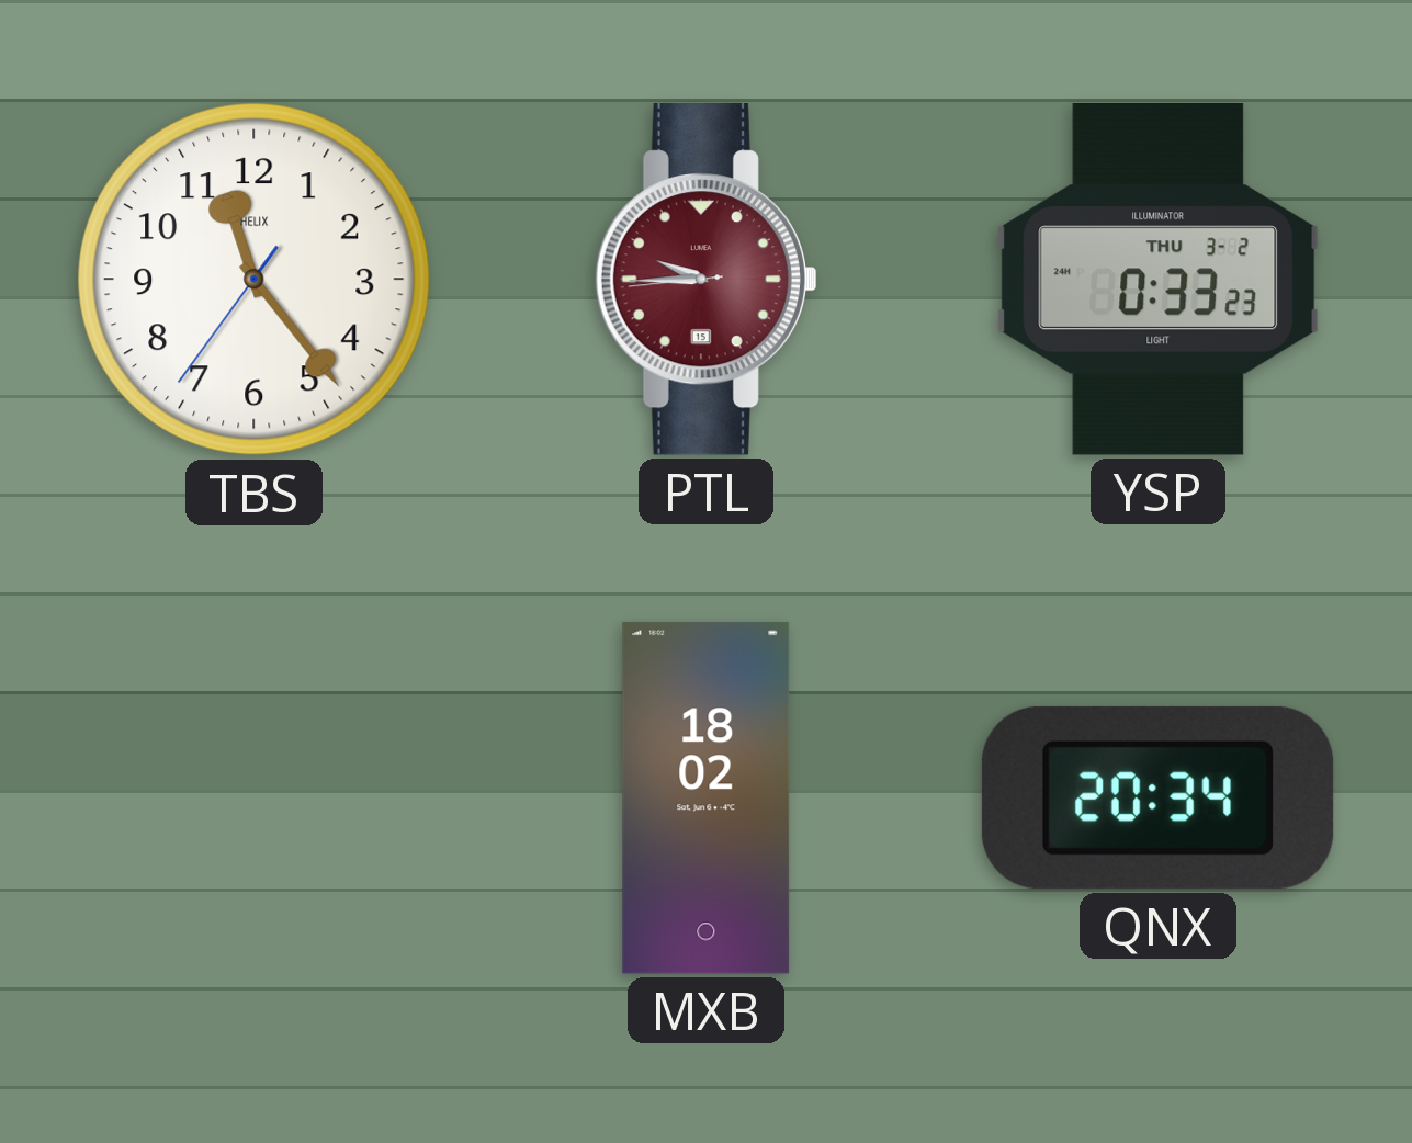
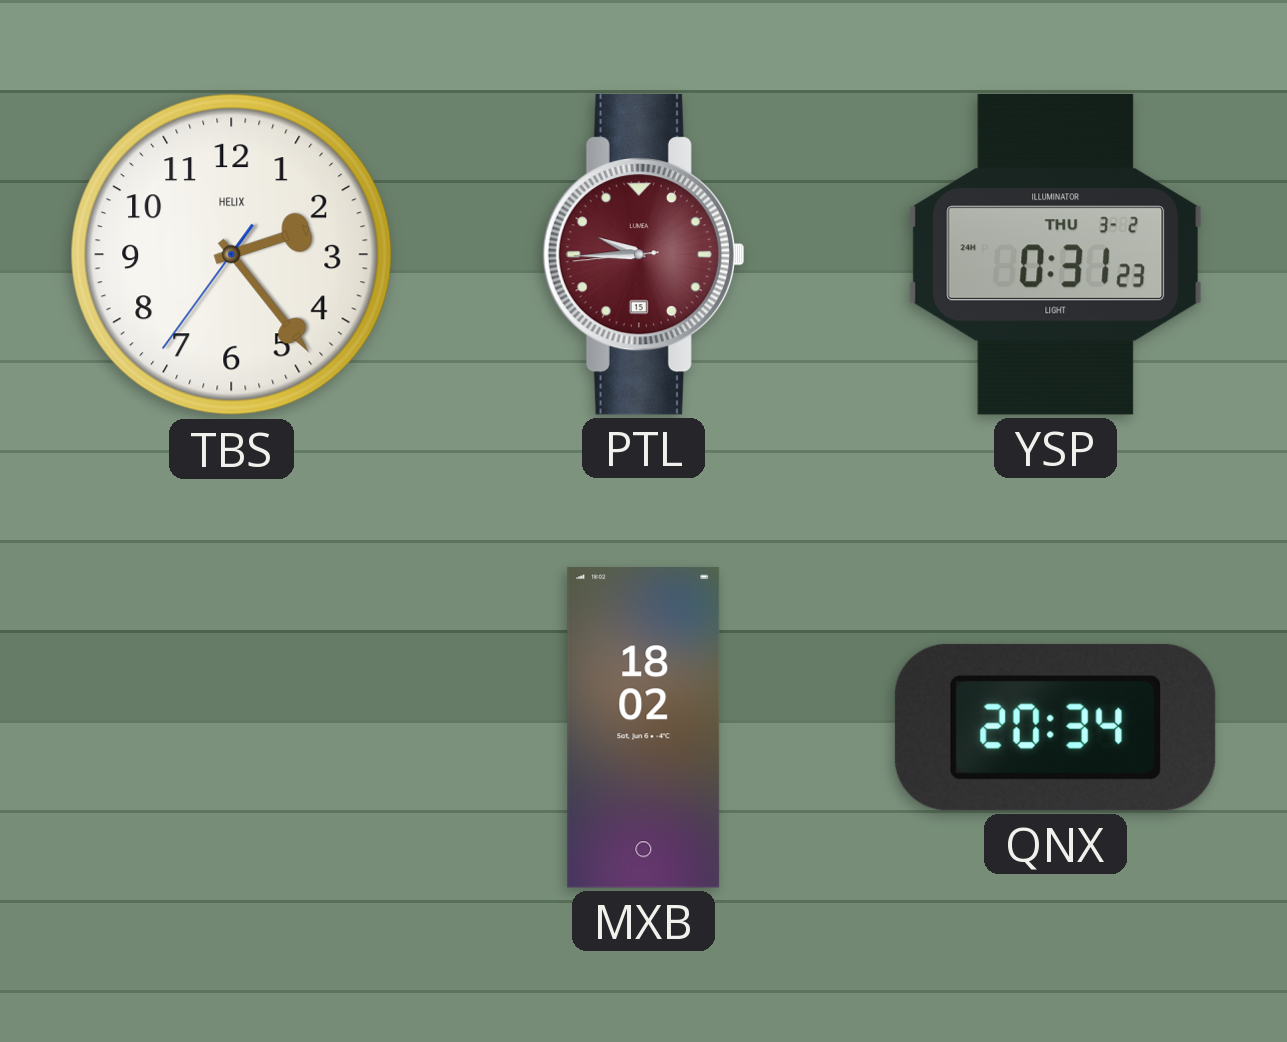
TBS: 11:23 -> 2:23
YSP: 0:33 -> 0:31
